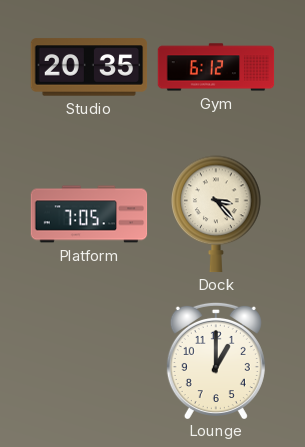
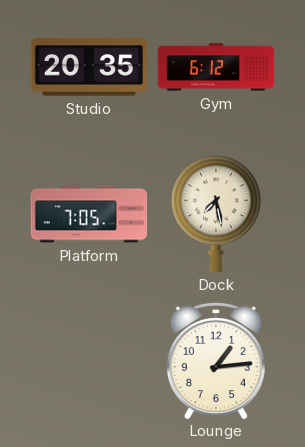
Dock: 3:23 -> 7:28
Lounge: 1:00 -> 1:14
